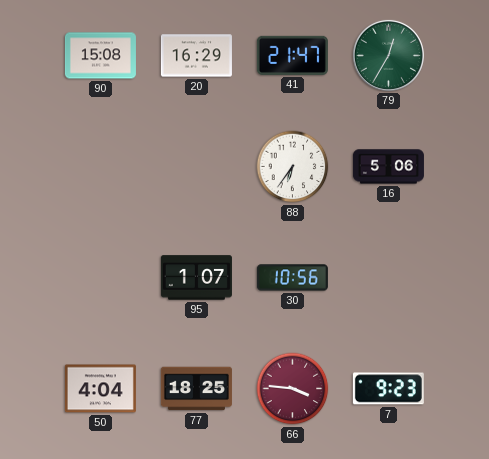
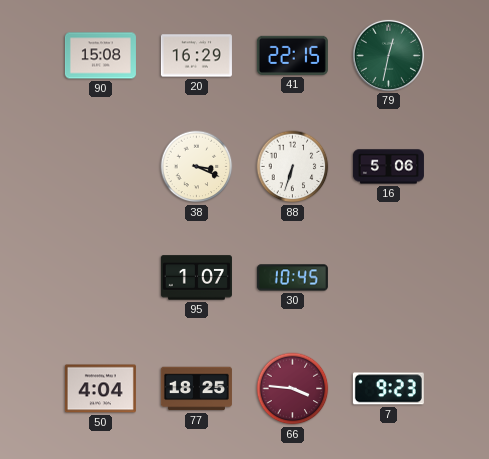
41: 21:47 -> 22:15
79: 12:35 -> 12:32
38: none -> 3:19
88: 6:36 -> 6:33
30: 10:56 -> 10:45
